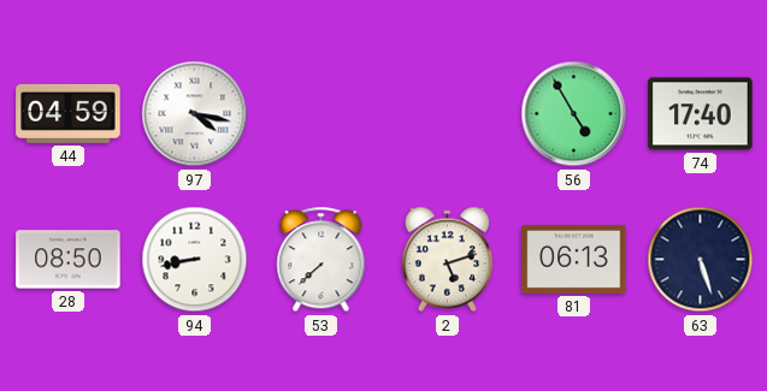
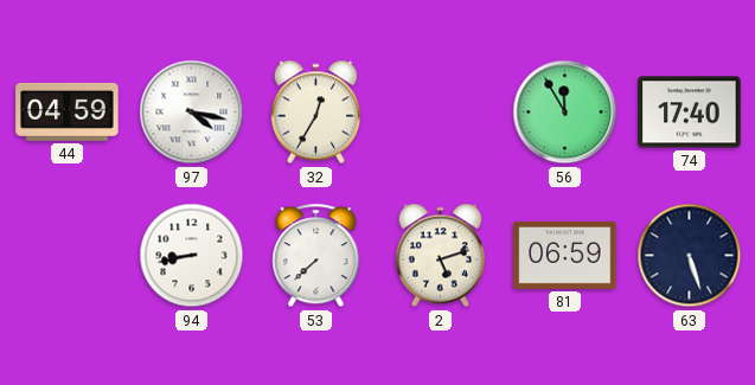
32: none -> 12:35
56: 4:55 -> 11:55
28: 08:50 -> none
81: 06:13 -> 06:59
